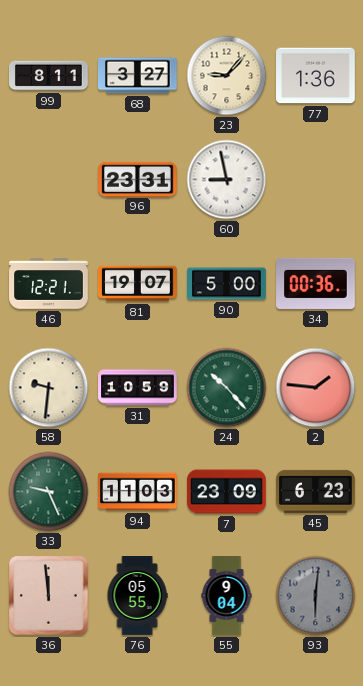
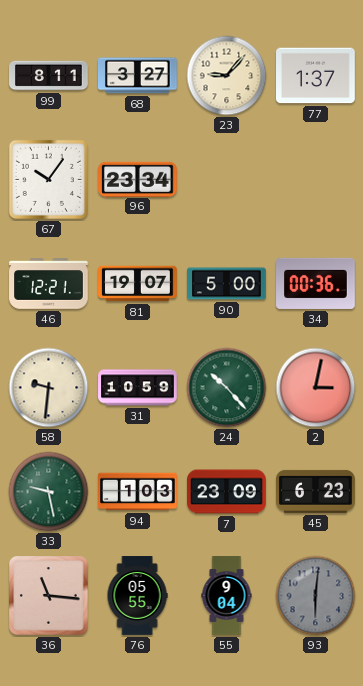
77: 1:36 -> 1:37
67: none -> 10:06
96: 23:31 -> 23:34
60: 8:58 -> none
2: 1:46 -> 3:02
33: 9:26 -> 9:28
94: 11:03 -> 1:03
36: 11:59 -> 11:16
